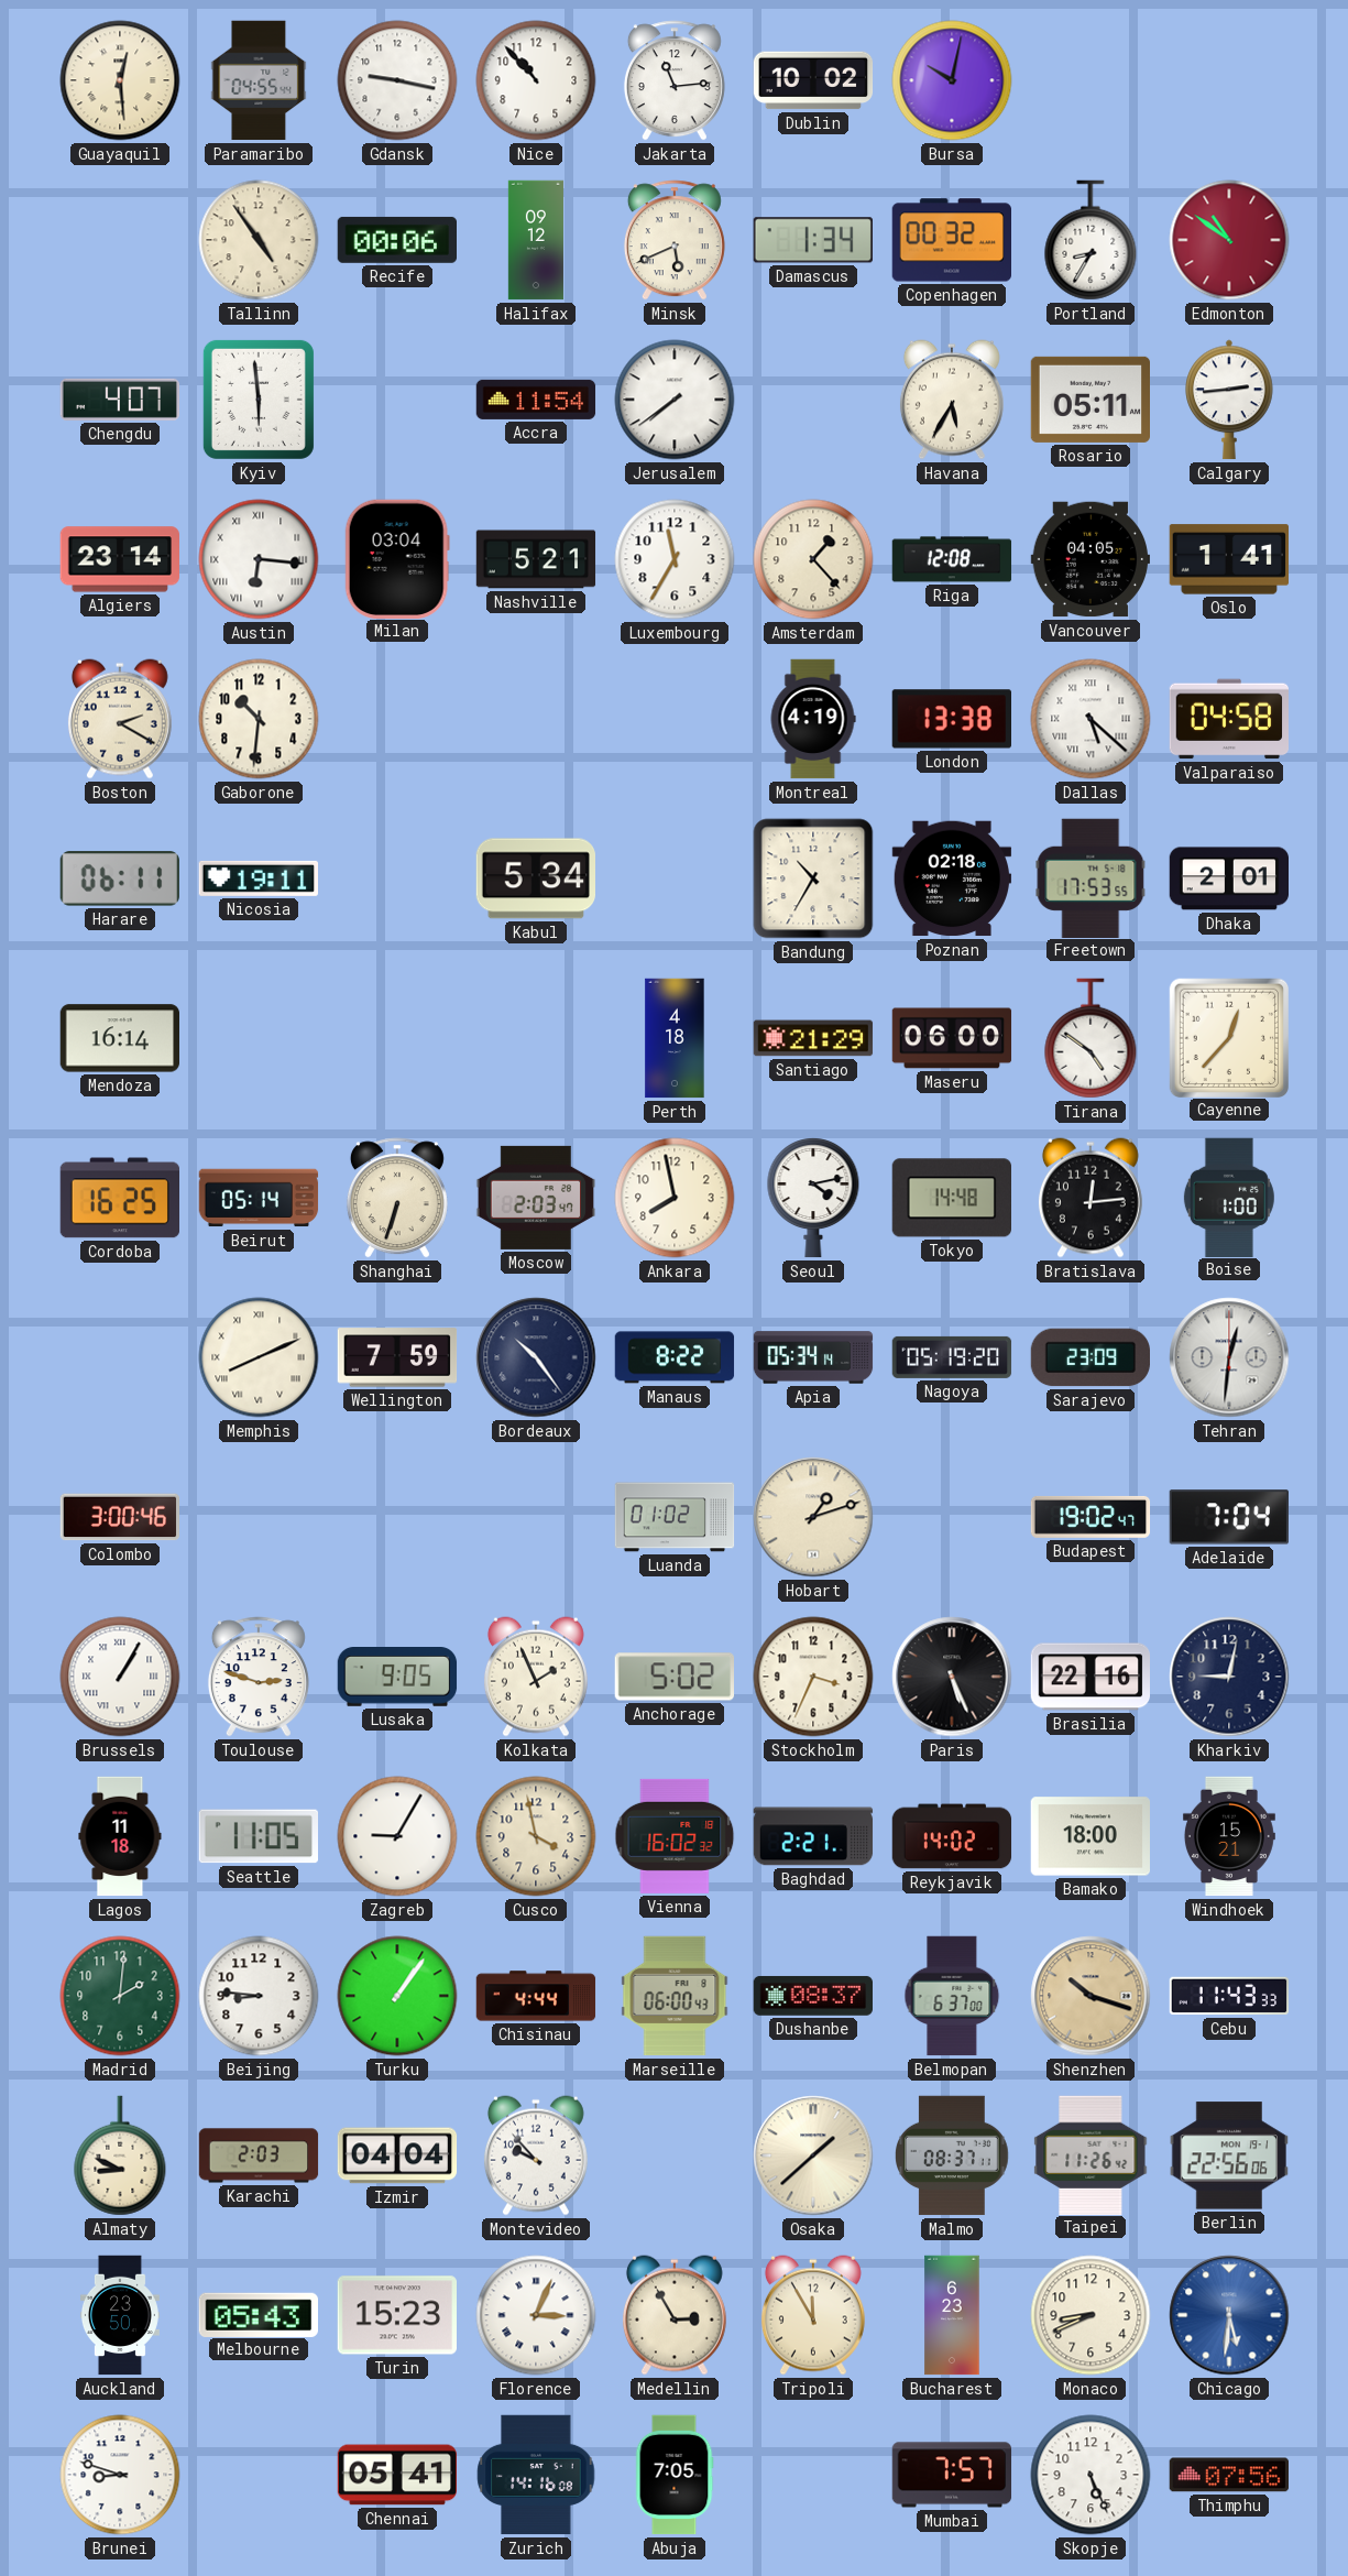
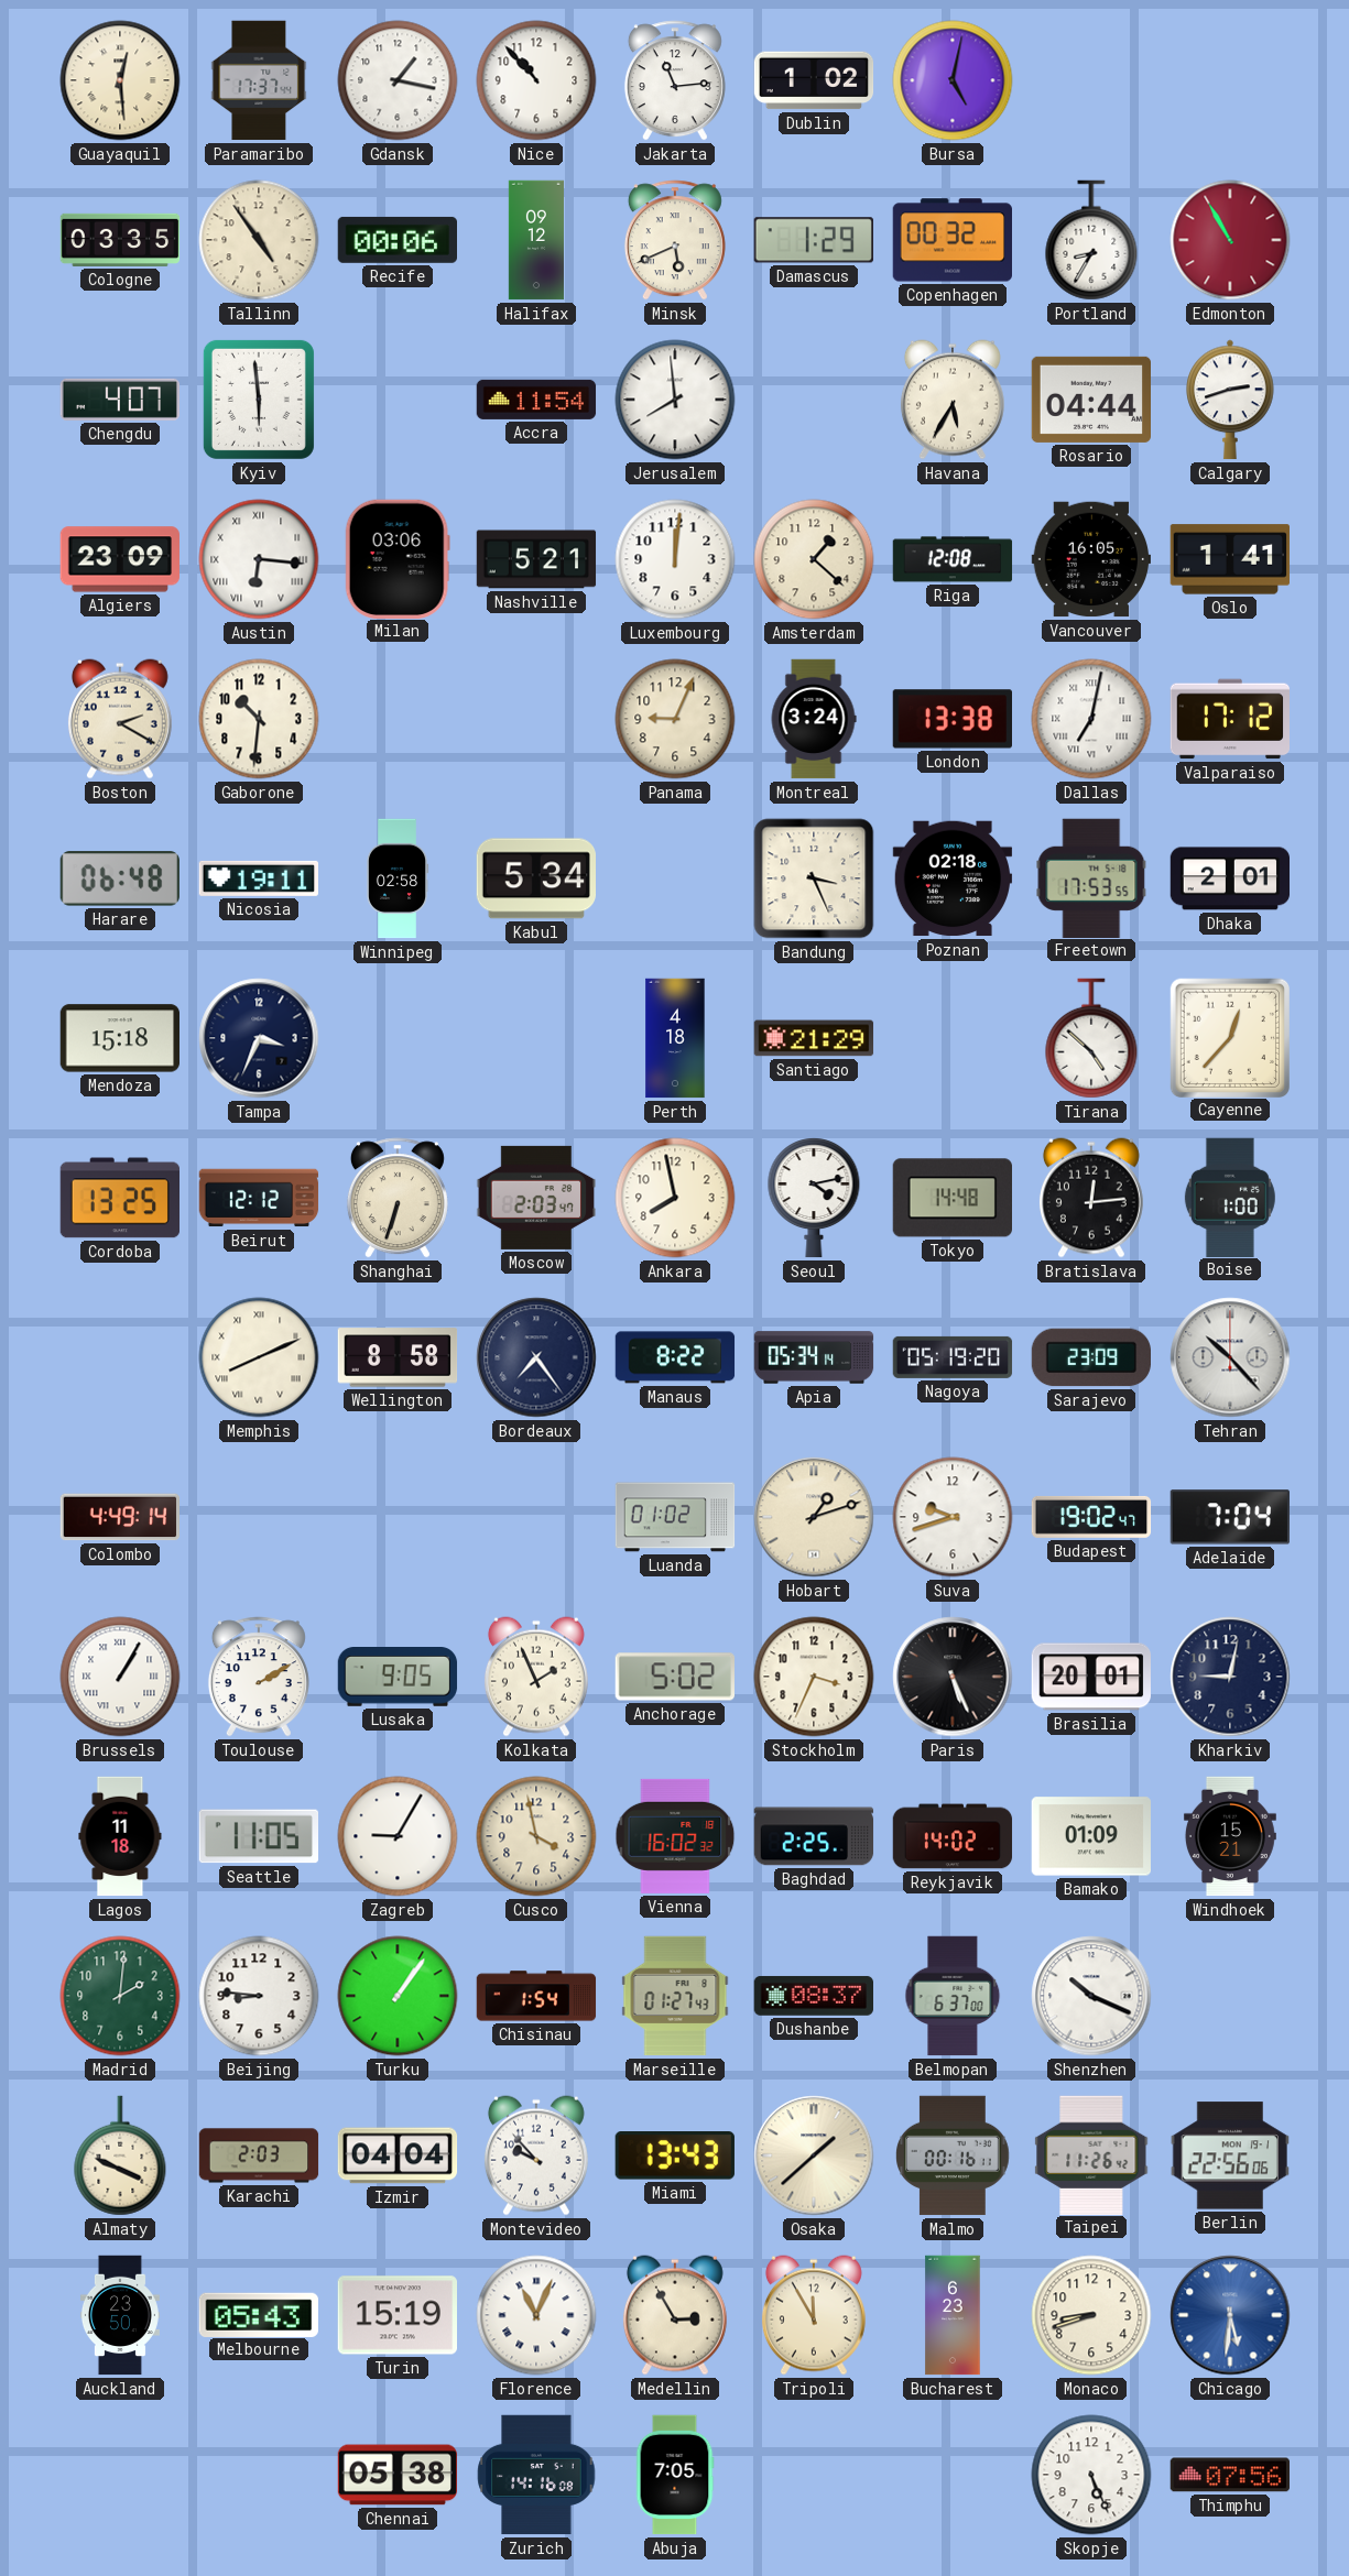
Paramaribo: 04:55 -> 17:37
Gdansk: 9:17 -> 1:17
Dublin: 10:02 -> 1:02
Bursa: 10:02 -> 5:02
Cologne: none -> 03:35
Damascus: 1:34 -> 1:29
Edmonton: 10:51 -> 10:55
Jerusalem: 7:39 -> 7:59
Rosario: 05:11 -> 04:44
Calgary: 2:44 -> 2:42
Algiers: 23:14 -> 23:09
Milan: 03:04 -> 03:06
Luxembourg: 11:35 -> 12:01
Amsterdam: 1:23 -> 1:22
Vancouver: 04:05 -> 16:05
Panama: none -> 9:04
Montreal: 4:19 -> 3:24
Dallas: 5:22 -> 7:02
Valparaiso: 04:58 -> 17:12
Harare: 06:11 -> 06:48
Winnipeg: none -> 02:58
Bandung: 10:35 -> 3:26
Mendoza: 16:14 -> 15:18
Tampa: none -> 3:34
Maseru: 06:00 -> none
Tirana: 4:51 -> 4:52
Cordoba: 16:25 -> 13:25
Beirut: 05:14 -> 12:12
Wellington: 7:59 -> 8:58
Bordeaux: 10:24 -> 7:24
Tehran: 12:31 -> 10:23
Colombo: 3:00 -> 4:49
Suva: none -> 9:42
Toulouse: 2:48 -> 2:10
Brasilia: 22:16 -> 20:01
Baghdad: 2:21 -> 2:25
Bamako: 18:00 -> 01:09
Chisinau: 4:44 -> 1:54
Marseille: 06:00 -> 01:27
Shenzhen: 10:18 -> 10:19
Shenzhen dial: champagne -> white
Cebu: 11:43 -> none
Almaty: 8:49 -> 3:49
Miami: none -> 13:43
Malmo: 08:37 -> 00:16
Turin: 15:23 -> 15:19
Florence: 3:04 -> 11:04
Monaco: 8:41 -> 8:42
Brunei: 8:48 -> none
Chennai: 05:41 -> 05:38
Mumbai: 7:57 -> none
